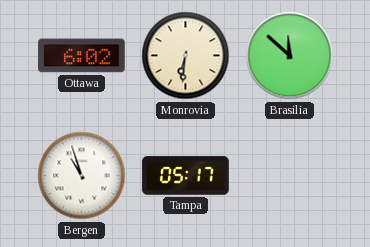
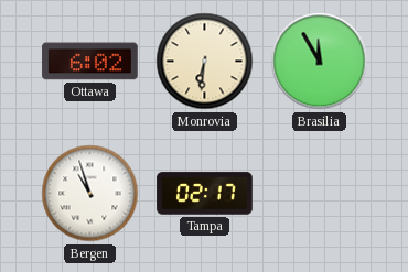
Brasilia: 11:52 -> 11:55
Tampa: 05:17 -> 02:17
